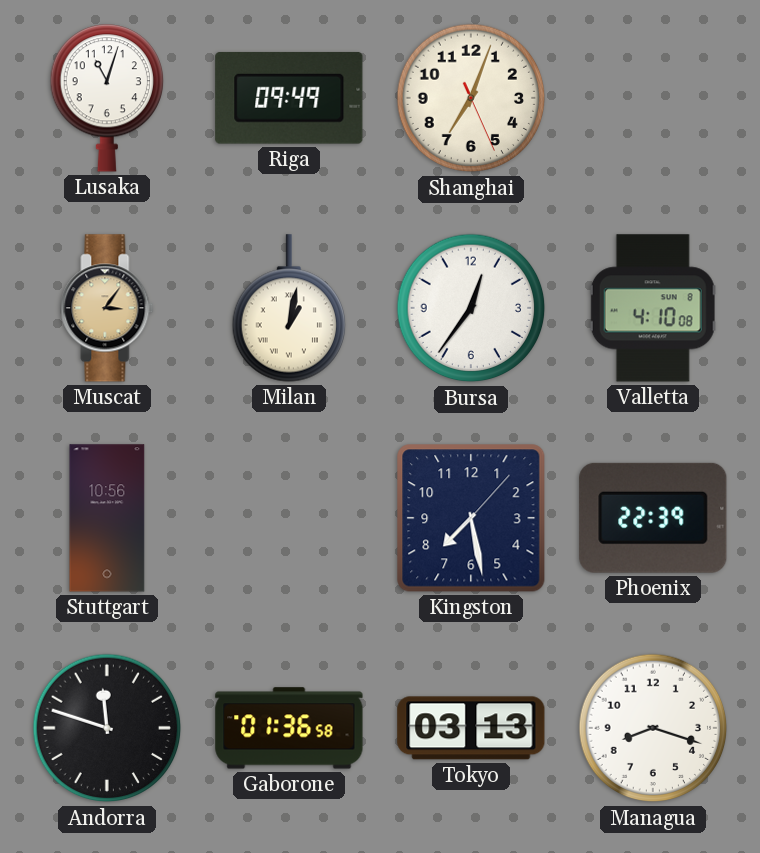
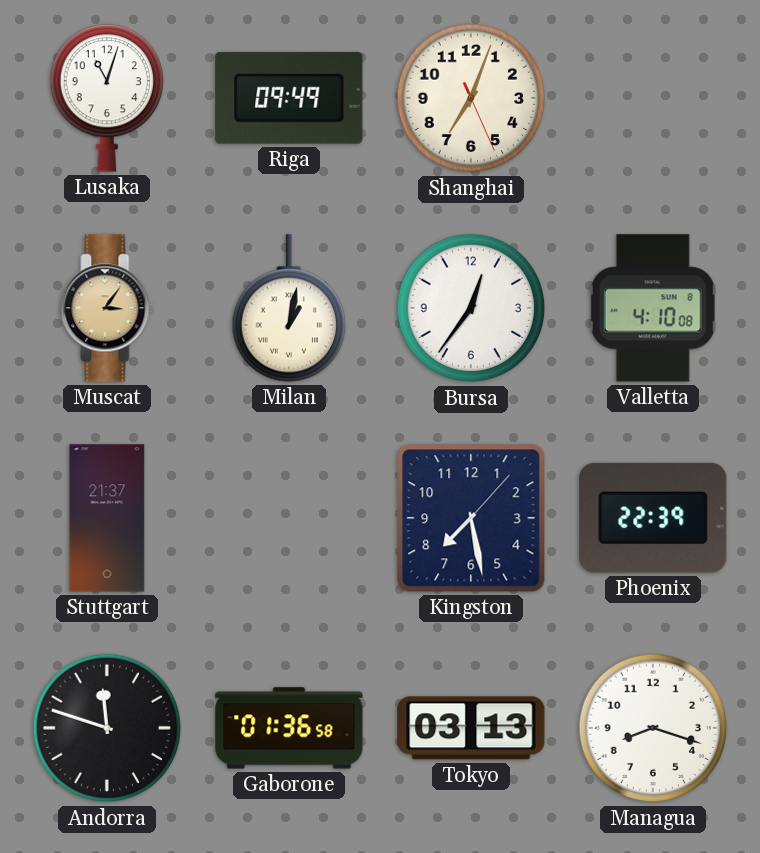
Stuttgart: 10:56 -> 21:37
